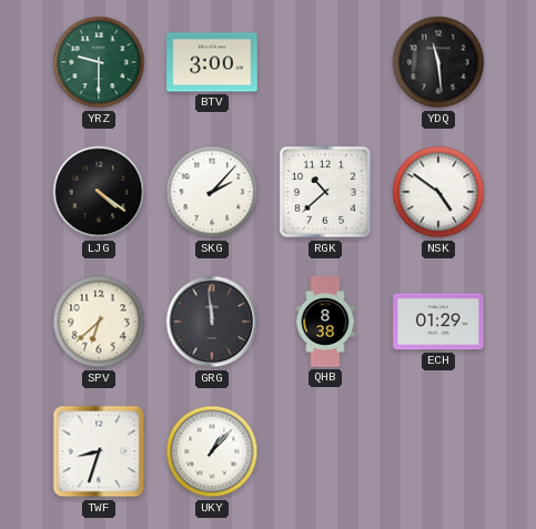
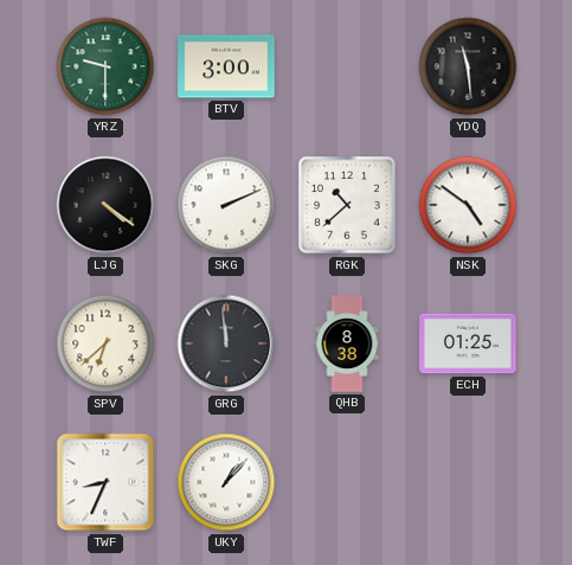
SKG: 2:07 -> 2:11
ECH: 01:29 -> 01:25
TWF: 8:33 -> 8:34
